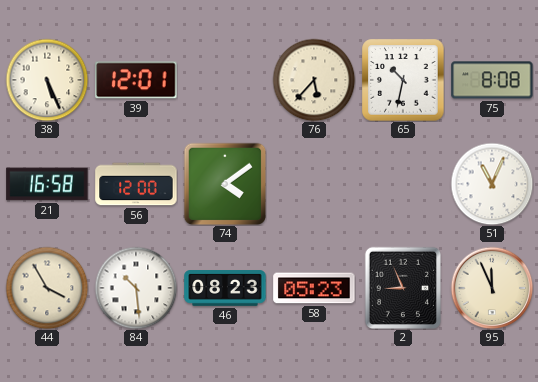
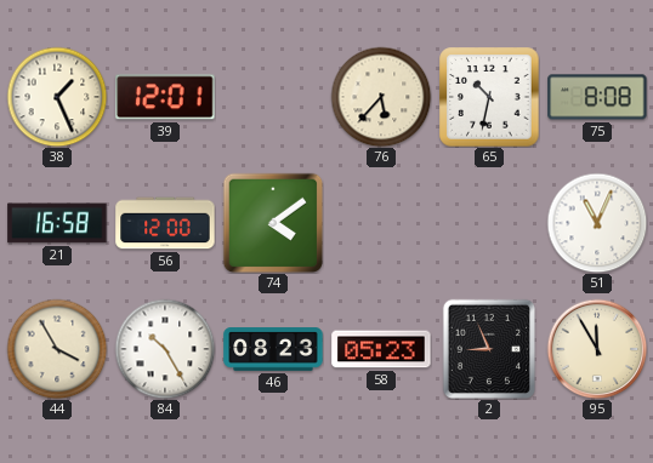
38: 5:26 -> 1:26
84: 10:29 -> 10:25
95: 11:56 -> 11:55
